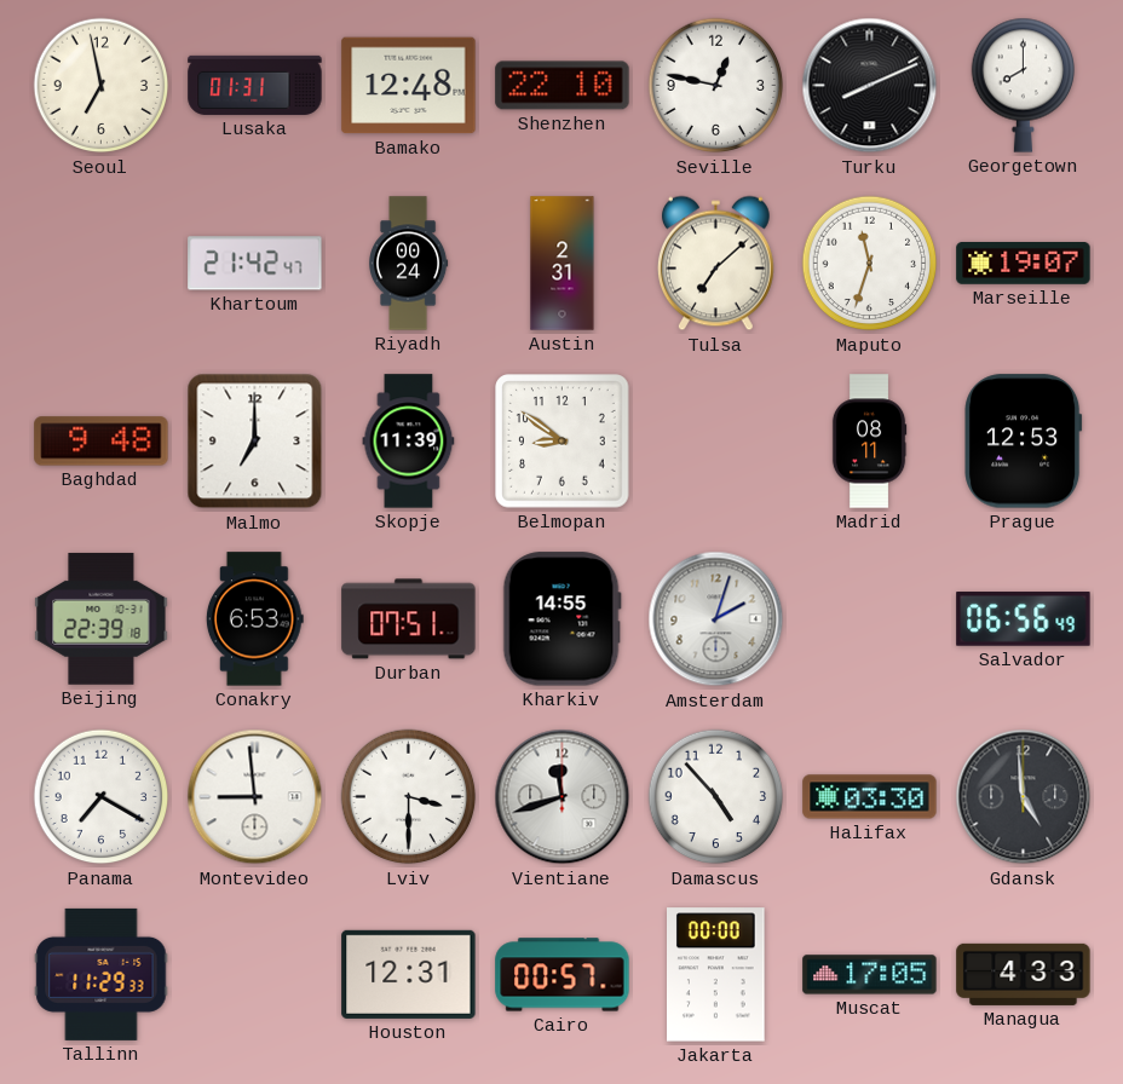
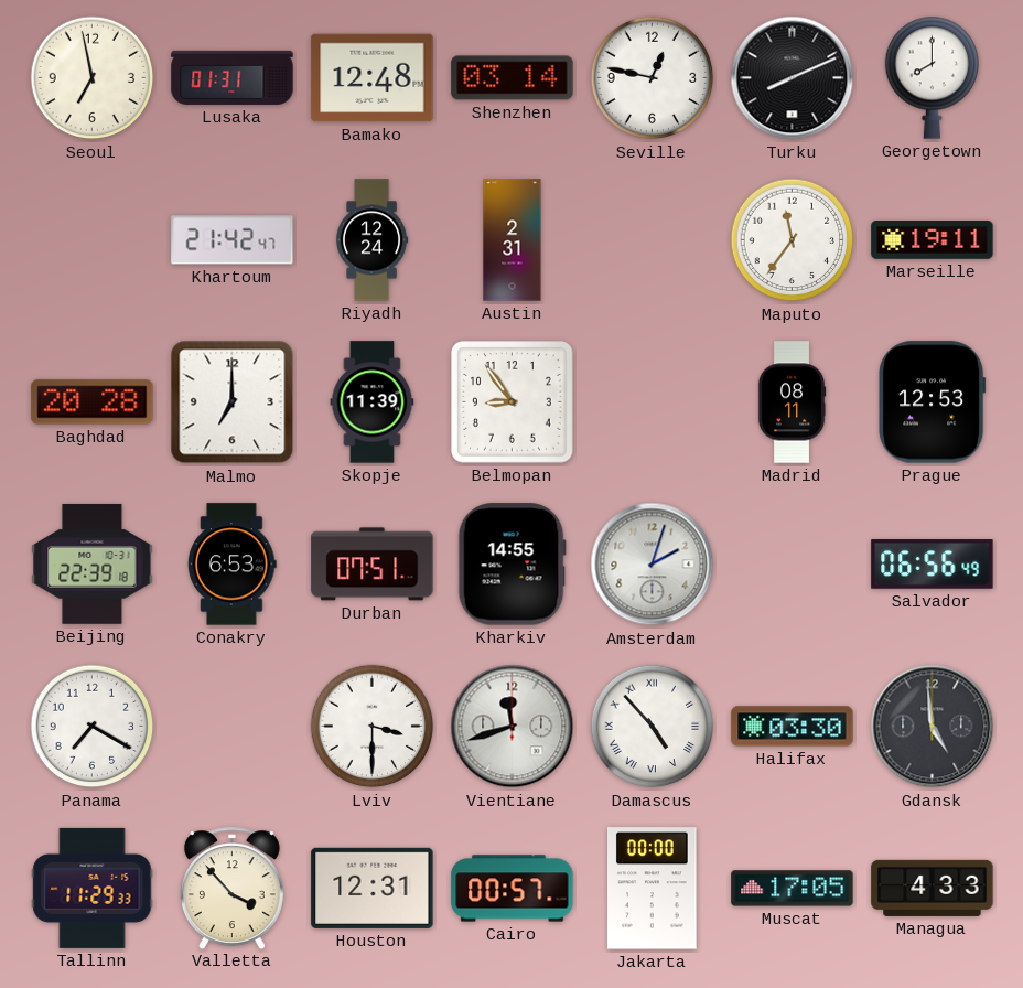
Shenzhen: 22:10 -> 03:14
Riyadh: 00:24 -> 12:24
Tulsa: 7:08 -> none
Maputo: 11:33 -> 11:36
Marseille: 19:07 -> 19:11
Baghdad: 9:48 -> 20:28
Belmopan: 8:51 -> 8:54
Montevideo: 8:59 -> none
Damascus numerals: Arabic -> Roman
Valletta: none -> 3:53
